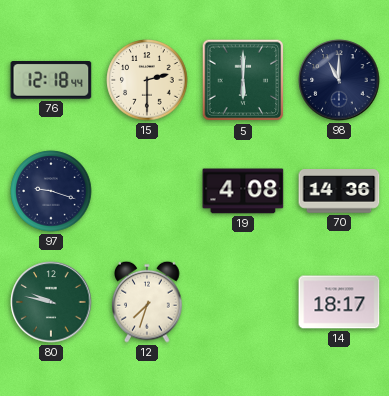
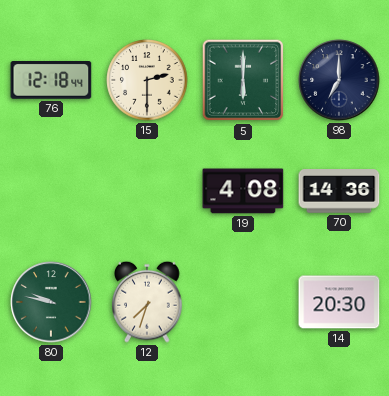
98: 11:00 -> 7:00
97: 9:18 -> none
14: 18:17 -> 20:30
